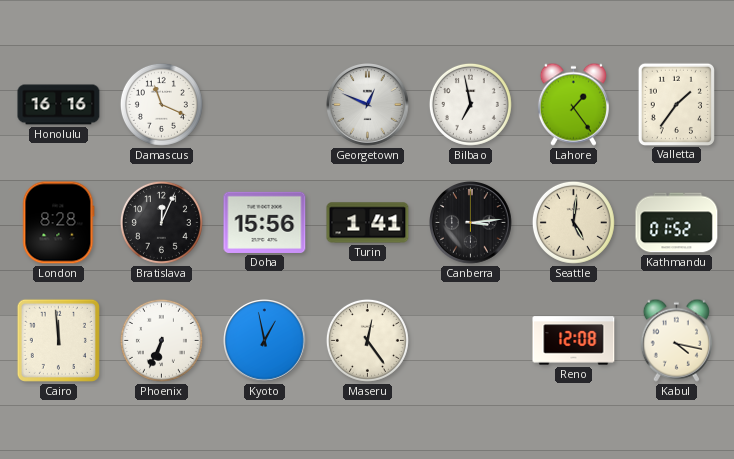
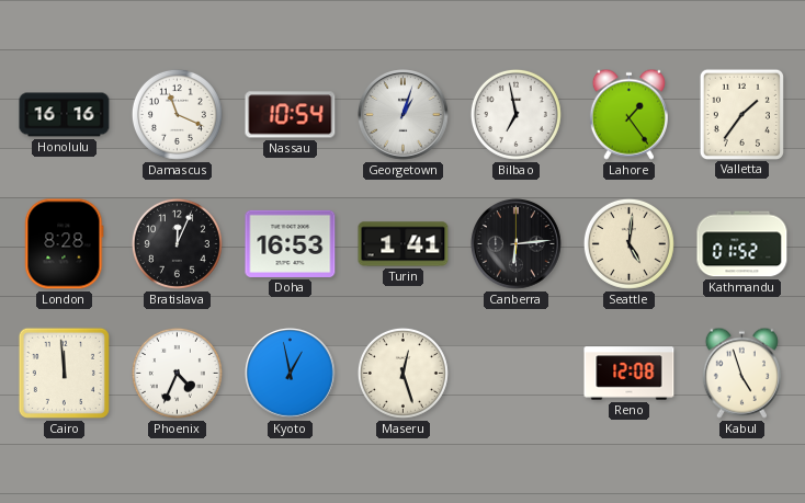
Nassau: none -> 10:54
Georgetown: 12:49 -> 1:03
Doha: 15:56 -> 16:53
Canberra: 3:14 -> 6:14
Phoenix: 6:34 -> 4:34
Maseru: 12:24 -> 12:27
Kabul: 4:17 -> 4:57
